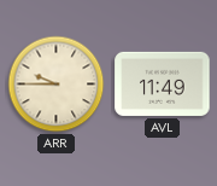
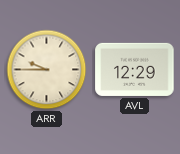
AVL: 11:49 -> 12:29
